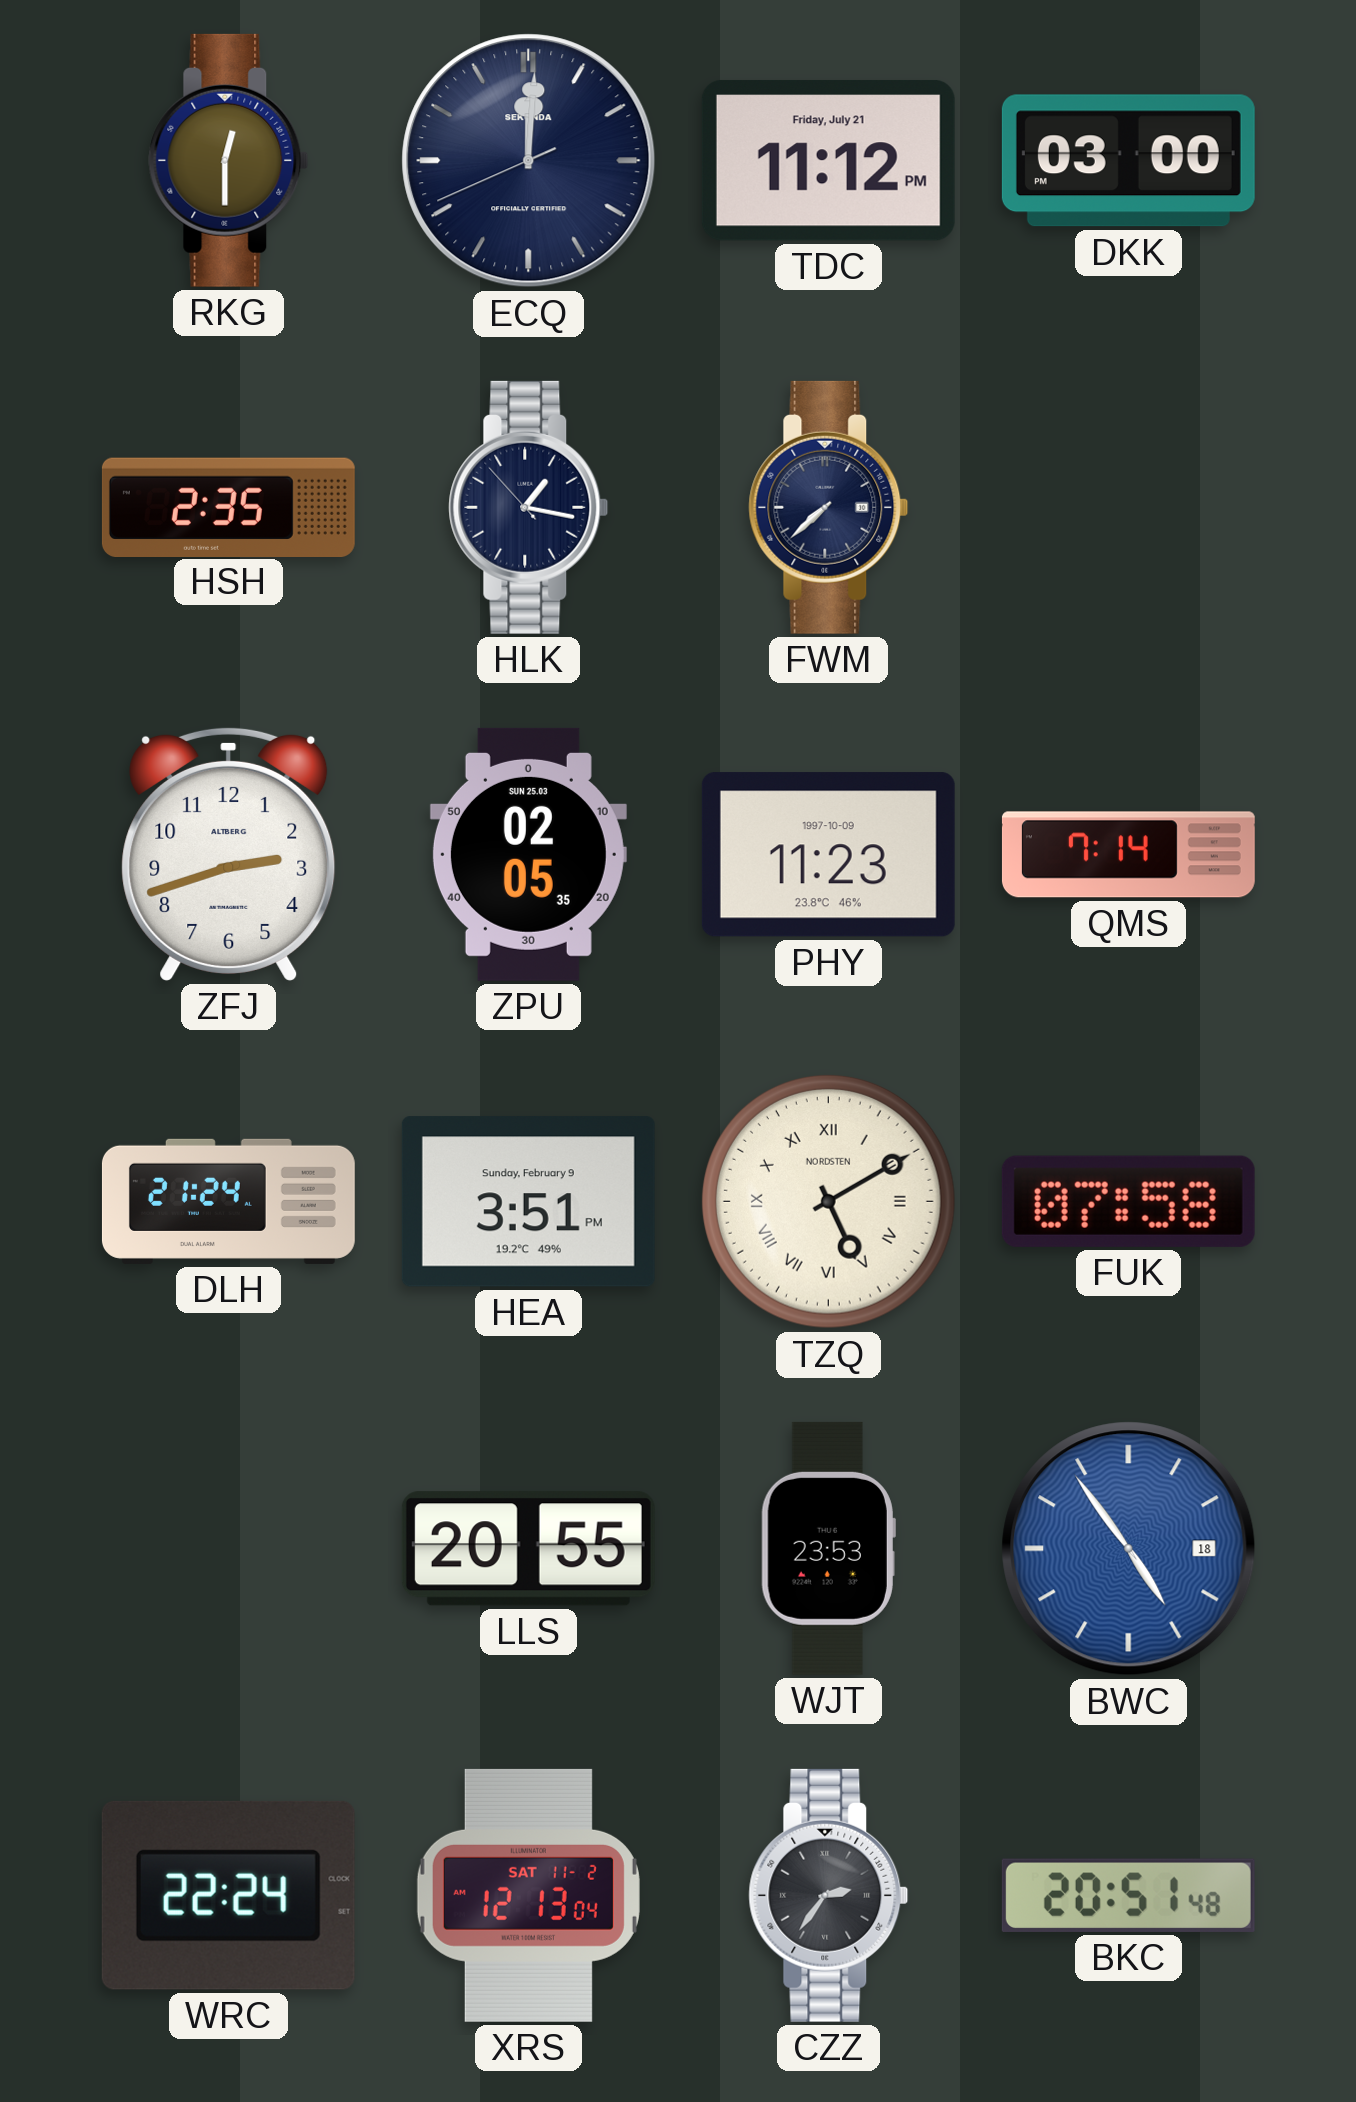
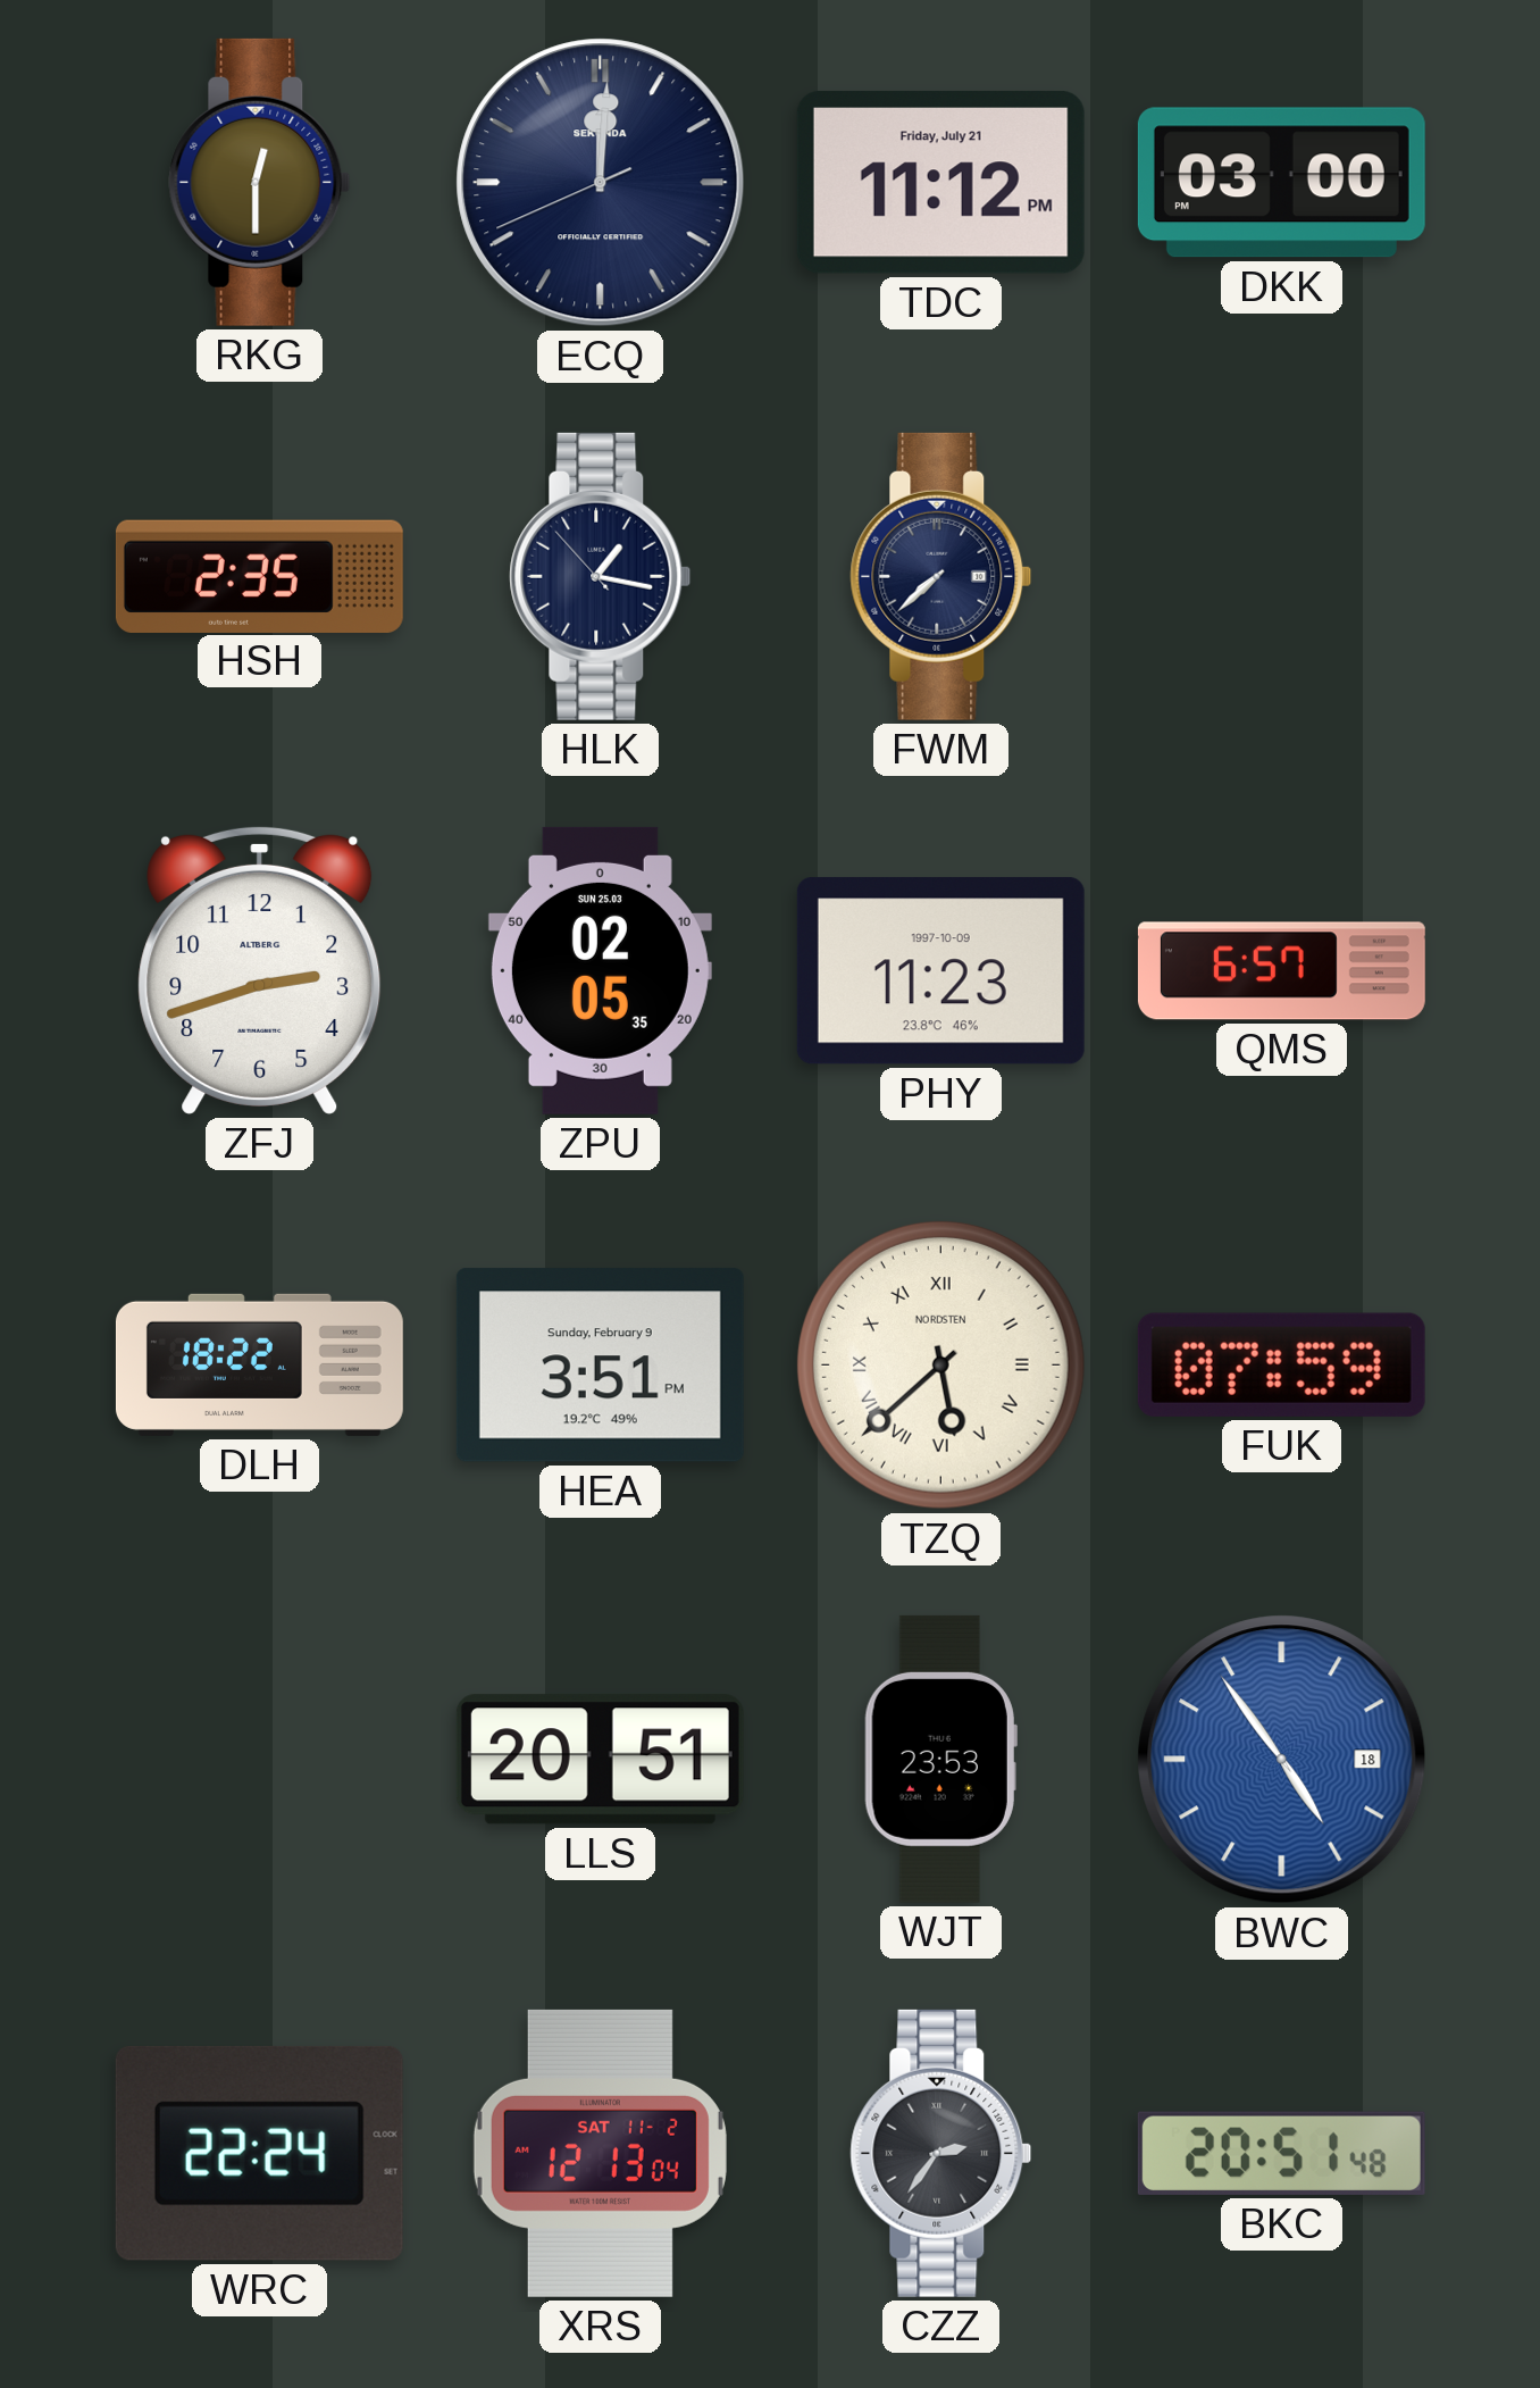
QMS: 7:14 -> 6:57
DLH: 21:24 -> 18:22
TZQ: 5:10 -> 5:38
FUK: 07:58 -> 07:59
LLS: 20:55 -> 20:51
